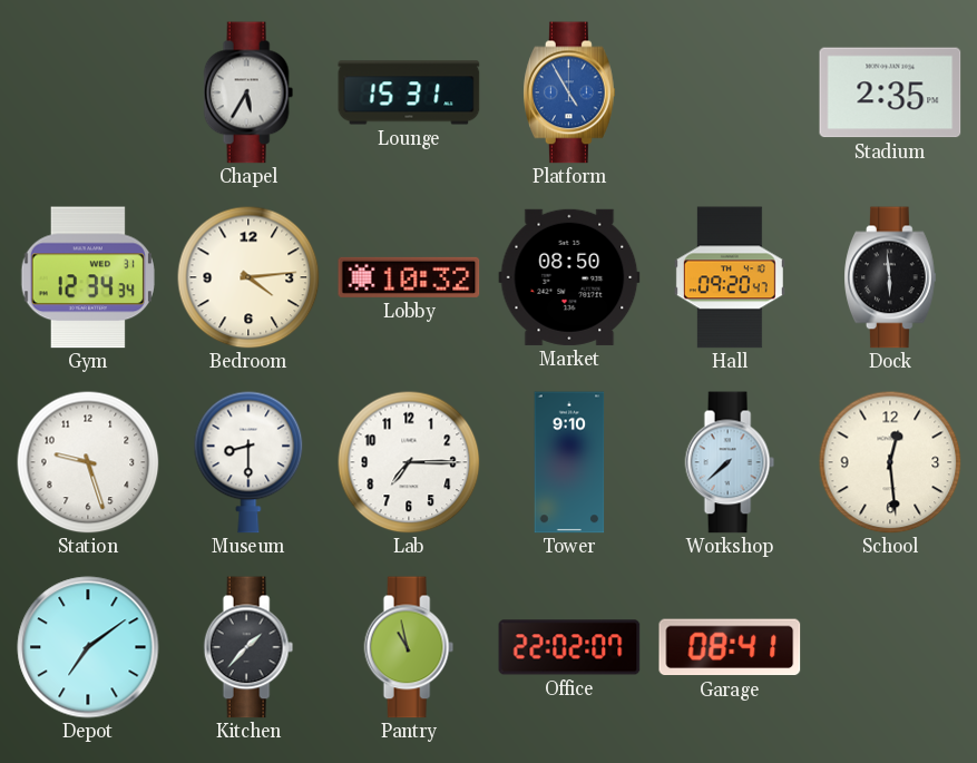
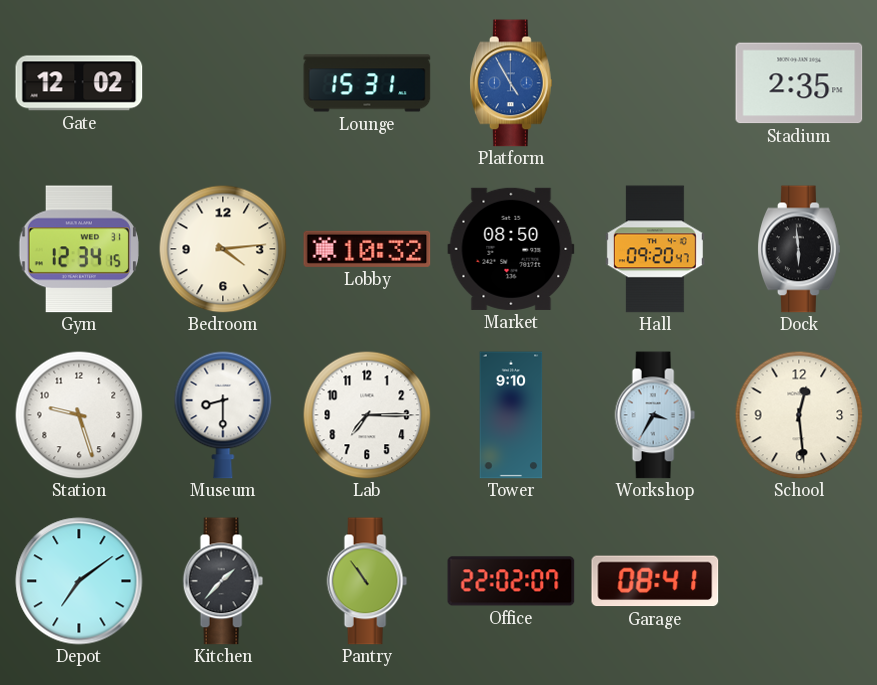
Gate: none -> 12:02
Chapel: 5:35 -> none
Gym: 12:34:34 -> 12:34:15
Workshop: 7:38 -> 3:35
Pantry: 10:58 -> 10:54
